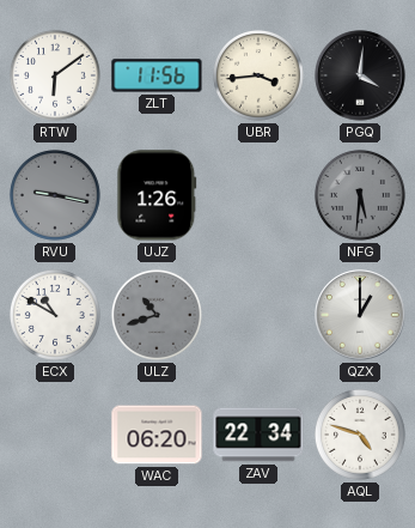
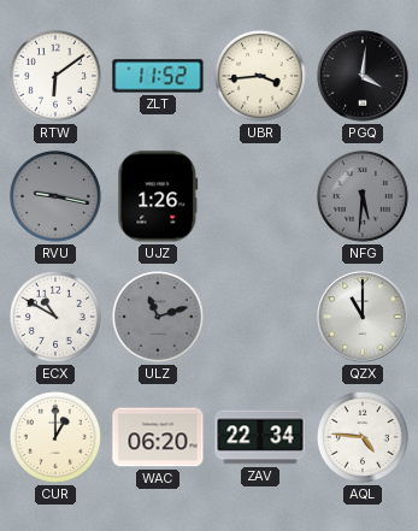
ZLT: 11:56 -> 11:52
ULZ: 10:42 -> 11:12
QZX: 1:00 -> 11:00
CUR: none -> 1:00
AQL: 4:48 -> 4:46
